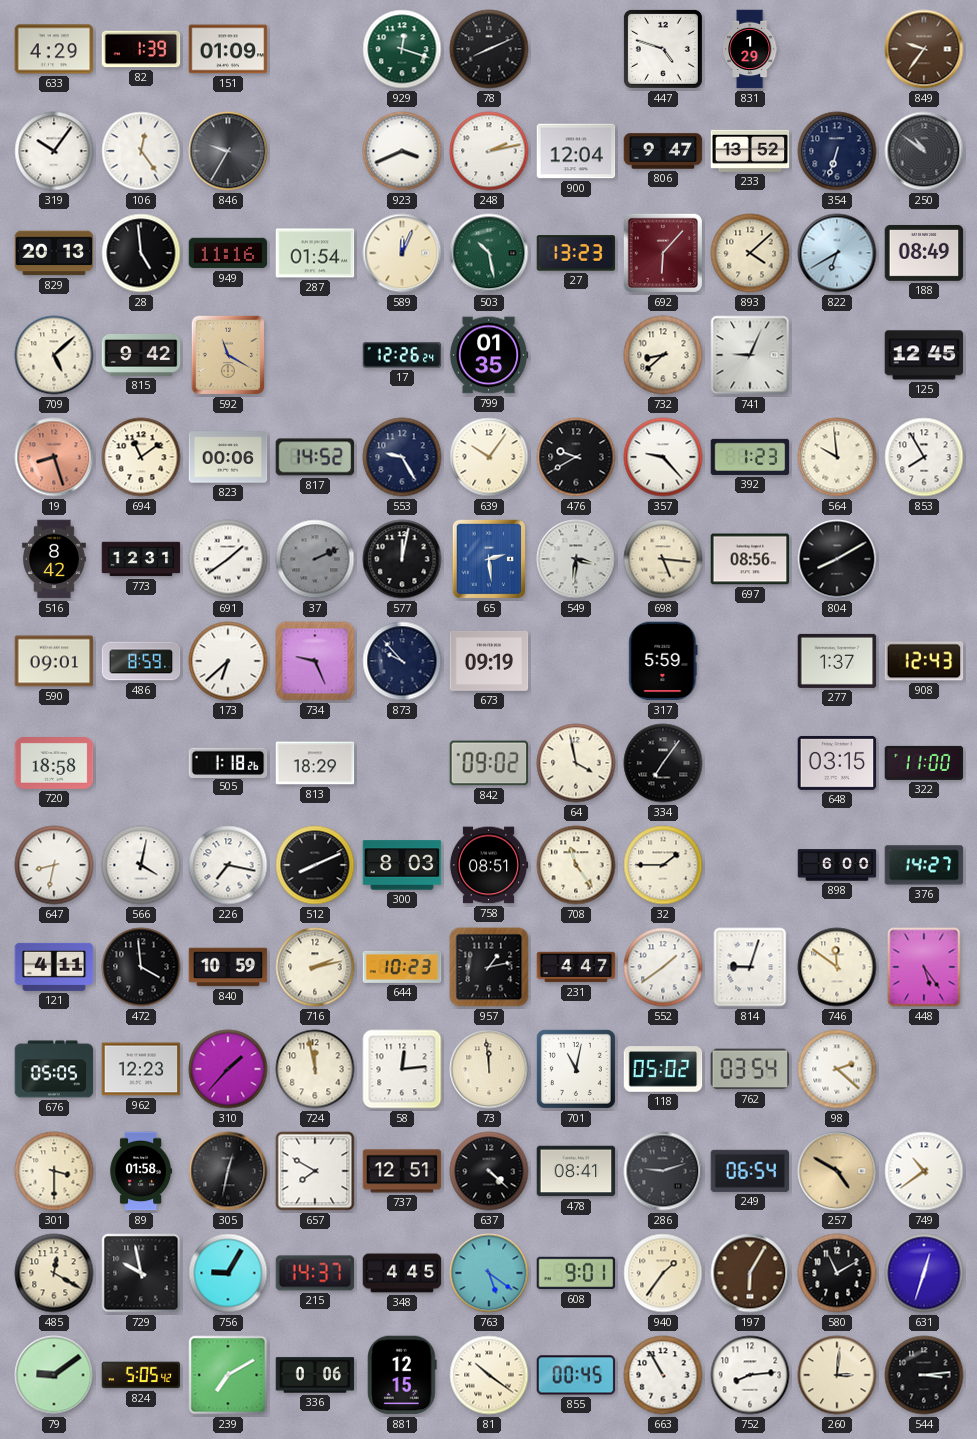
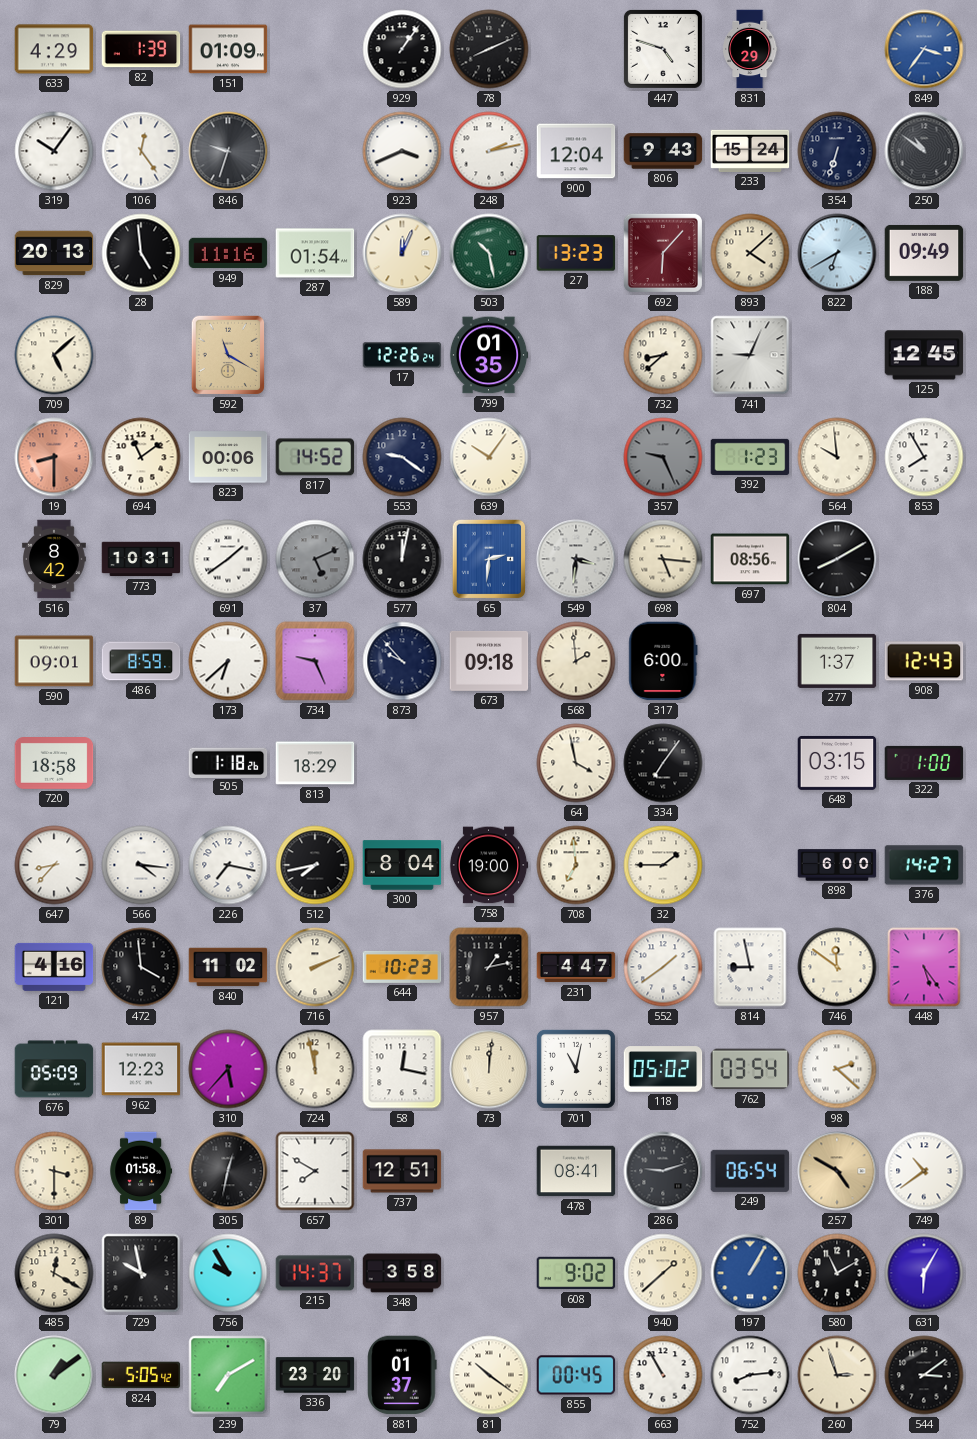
929: 12:18 -> 1:06
929 dial: green -> black
849: 9:36 -> 3:36
849 dial: brown -> blue
846: 9:35 -> 9:33
806: 9:47 -> 9:43
233: 13:52 -> 15:24
188: 08:49 -> 09:49
815: 9:42 -> none
19: 8:27 -> 8:30
553: 9:25 -> 9:21
476: 9:40 -> none
357: 9:23 -> 9:26
357 dial: white -> grey
773: 12:31 -> 10:31
37: 2:11 -> 5:11
65: 2:29 -> 2:31
673: 09:19 -> 09:18
568: none -> 1:59
317: 5:59 -> 6:00
842: 09:02 -> none
322: 11:00 -> 1:00
647: 8:32 -> 8:37
566: 4:02 -> 4:16
512: 8:11 -> 7:43
300: 8:03 -> 8:04
758: 08:51 -> 19:00
708: 11:24 -> 6:59
121: 4:11 -> 4:16
840: 10:59 -> 11:02
716: 2:13 -> 2:11
814: 9:03 -> 8:58
676: 05:05 -> 05:09
310: 1:37 -> 5:37
58: 12:14 -> 12:17
73: 11:59 -> 12:01
637: 4:22 -> none
756: 9:05 -> 9:55
348: 4:45 -> 3:58
763: 5:21 -> none
608: 9:01 -> 9:02
940: 1:36 -> 1:38
197: 6:05 -> 1:05
197 dial: brown -> blue
631: 12:33 -> 6:05
79: 9:09 -> 1:09
336: 0:06 -> 23:20
881: 12:15 -> 01:37
260: 3:01 -> 2:57
544: 3:14 -> 3:09
